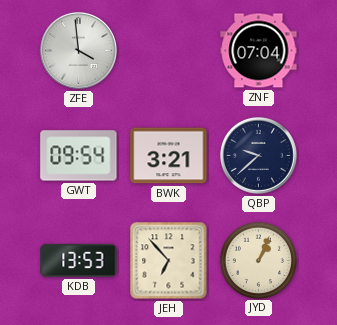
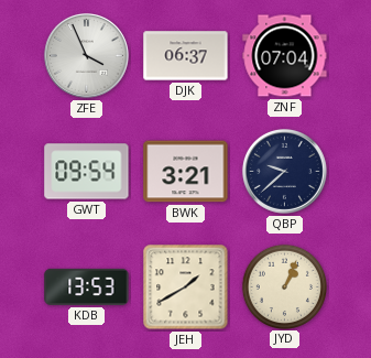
ZFE: 3:59 -> 3:56
DJK: none -> 06:37
JEH: 6:53 -> 1:40
